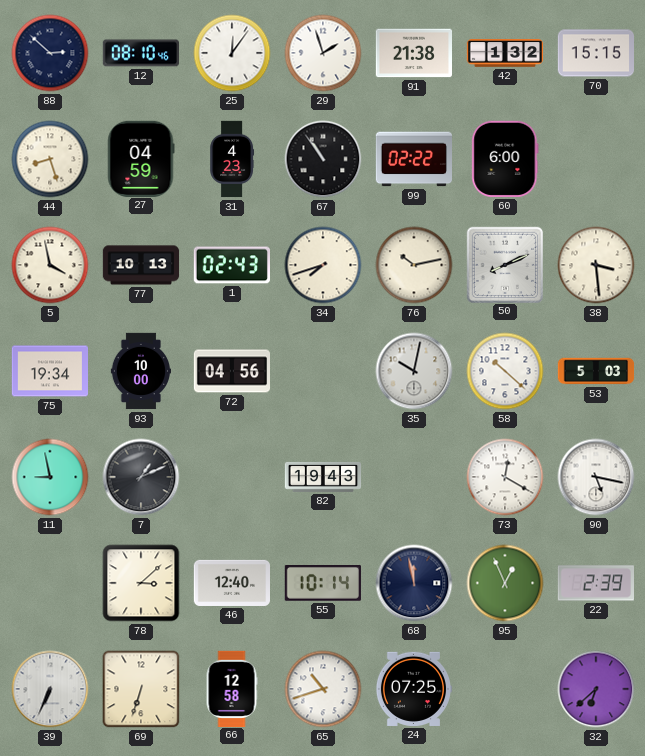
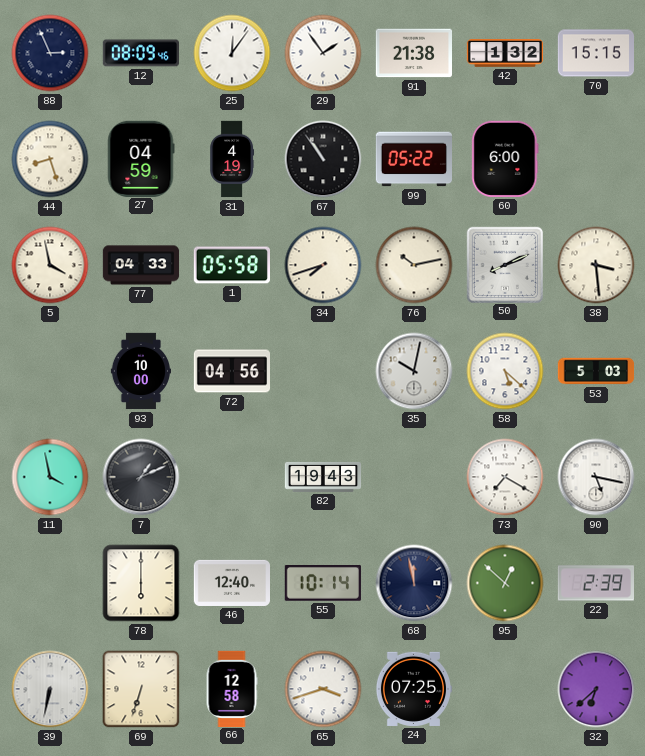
88: 2:52 -> 2:56
12: 08:10 -> 08:09
29: 1:57 -> 1:54
31: 4:23 -> 4:19
99: 02:22 -> 05:22
77: 10:13 -> 04:33
1: 02:43 -> 05:58
75: 19:34 -> none
58: 10:22 -> 5:22
11: 8:58 -> 3:58
73: 12:20 -> 7:20
78: 3:08 -> 6:00
95: 12:56 -> 12:52
39: 6:34 -> 6:32
65: 10:42 -> 3:42
